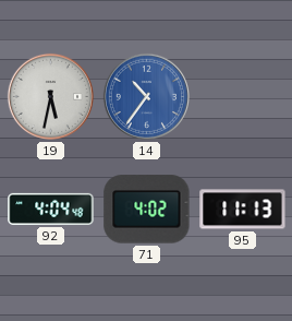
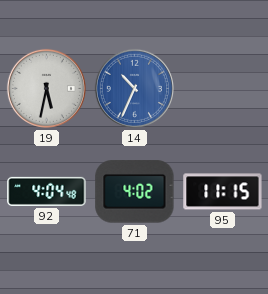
14: 10:36 -> 10:34
95: 11:13 -> 11:15
